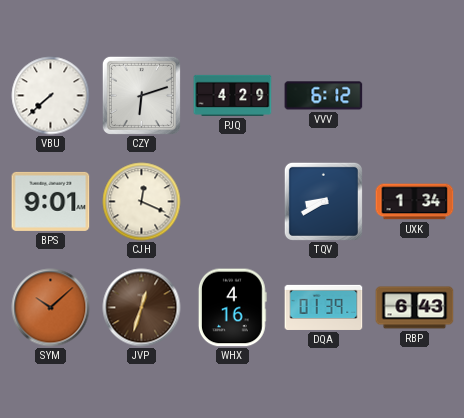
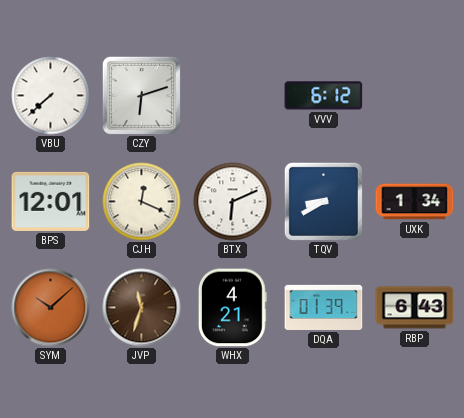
PJQ: 4:29 -> none
BPS: 9:01 -> 12:01
BTX: none -> 6:11
JVP: 12:33 -> 11:33
WHX: 4:16 -> 4:21
